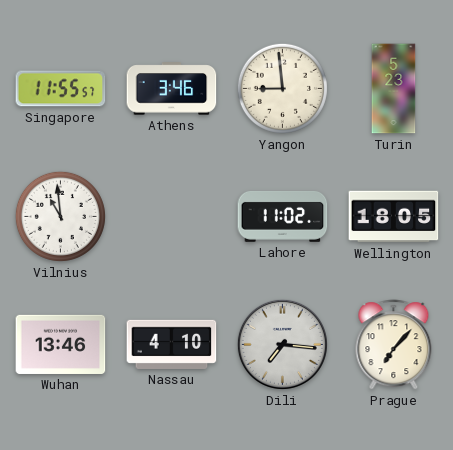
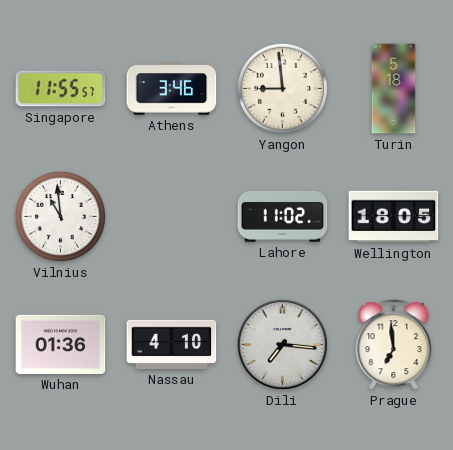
Turin: 5:23 -> 5:18
Wuhan: 13:46 -> 01:36
Prague: 7:07 -> 6:59
